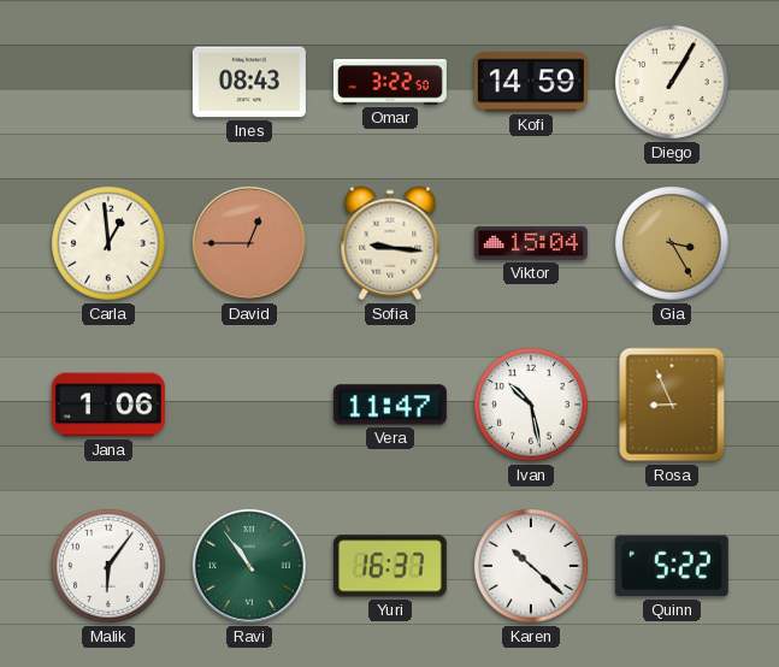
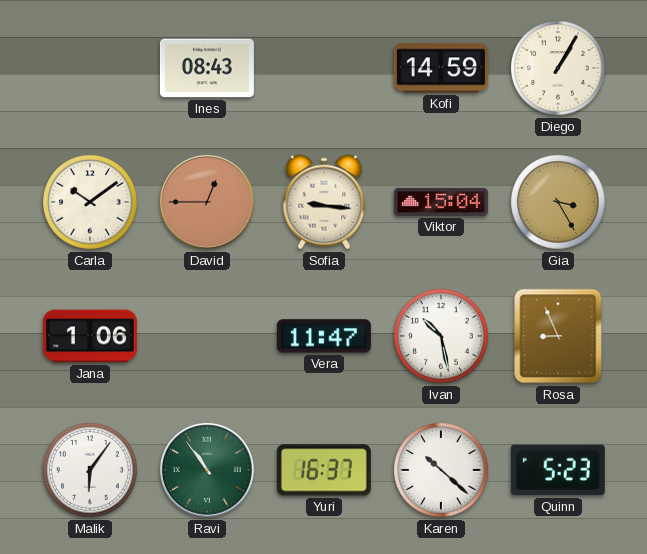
Omar: 3:22 -> none
Carla: 12:59 -> 10:09
Quinn: 5:22 -> 5:23
